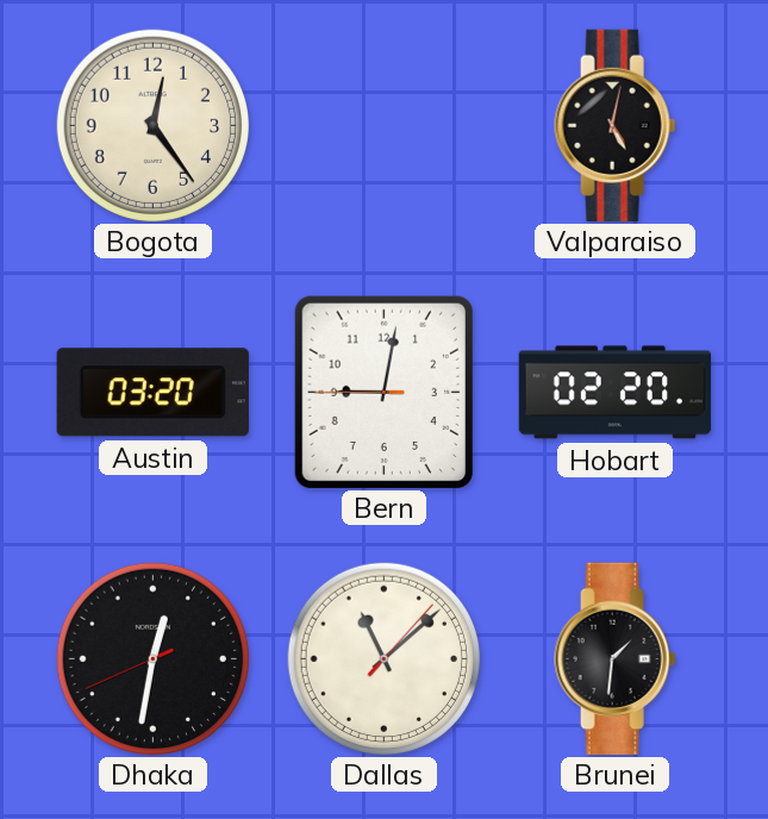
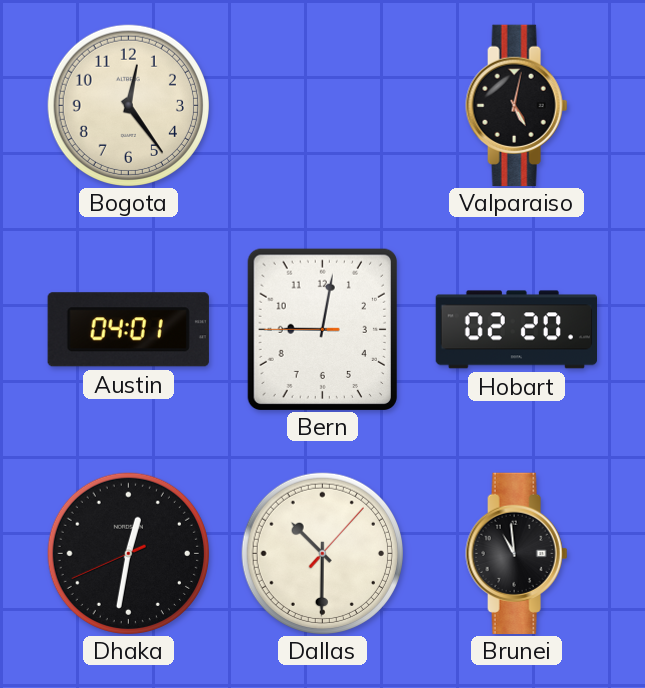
Austin: 03:20 -> 04:01
Dallas: 11:08 -> 10:30
Brunei: 1:31 -> 10:59
